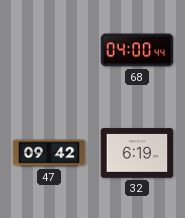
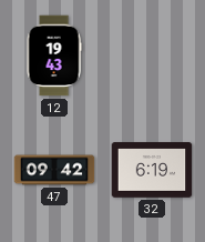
12: none -> 19:43
68: 04:00 -> none
